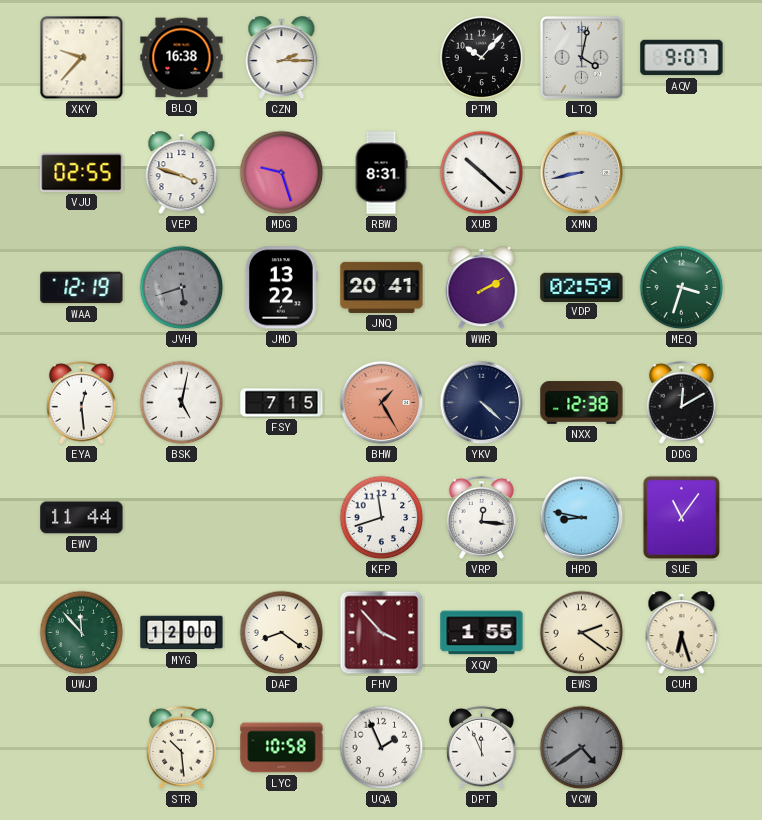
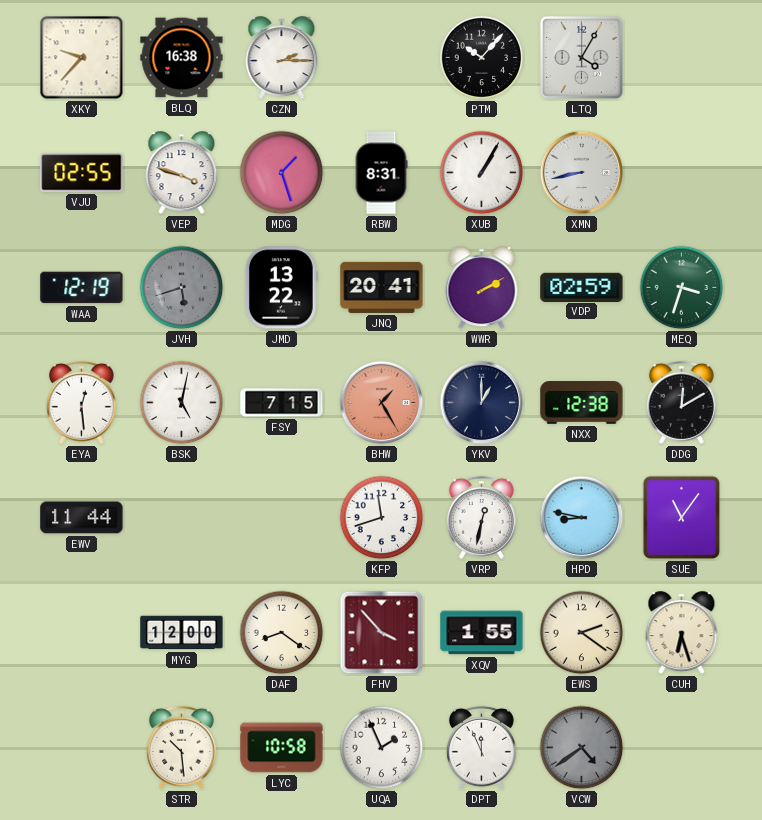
LTQ: 4:02 -> 4:05
AQV: 9:07 -> none
MDG: 9:27 -> 1:27
XUB: 10:22 -> 1:05
YKV: 4:22 -> 1:00
VRP: 12:16 -> 12:32
UWJ: 11:53 -> none
